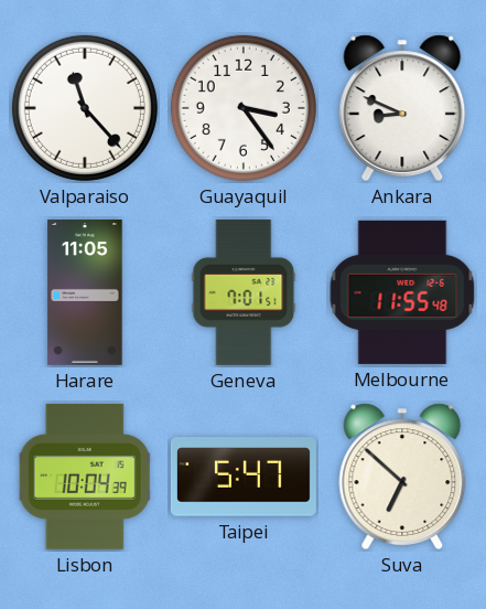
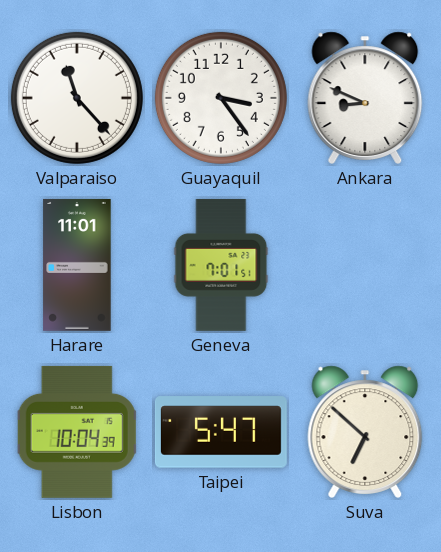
Harare: 11:05 -> 11:01
Melbourne: 11:55 -> none
